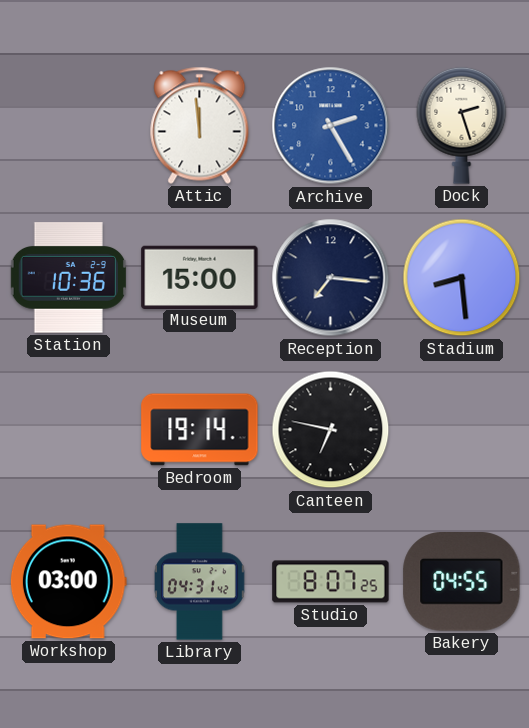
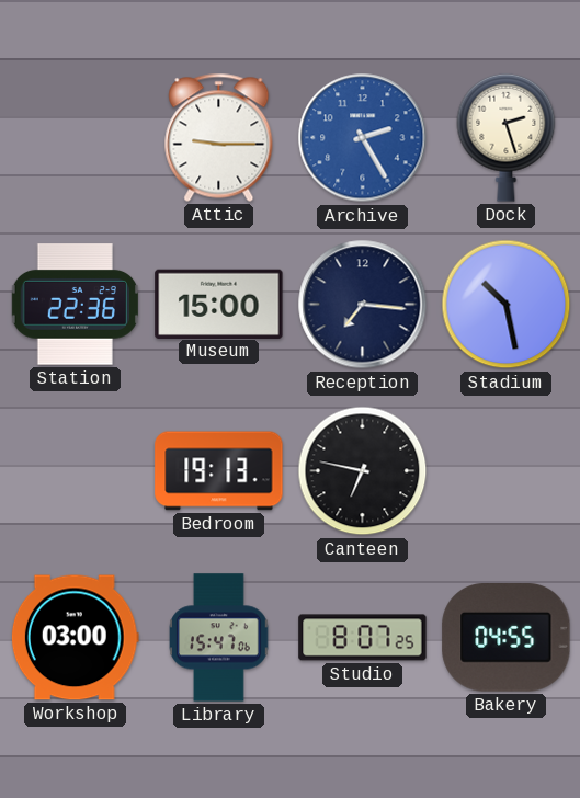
Attic: 11:59 -> 9:15
Station: 10:36 -> 22:36
Stadium: 8:29 -> 10:28
Bedroom: 19:14 -> 19:13
Library: 04:31 -> 15:47
